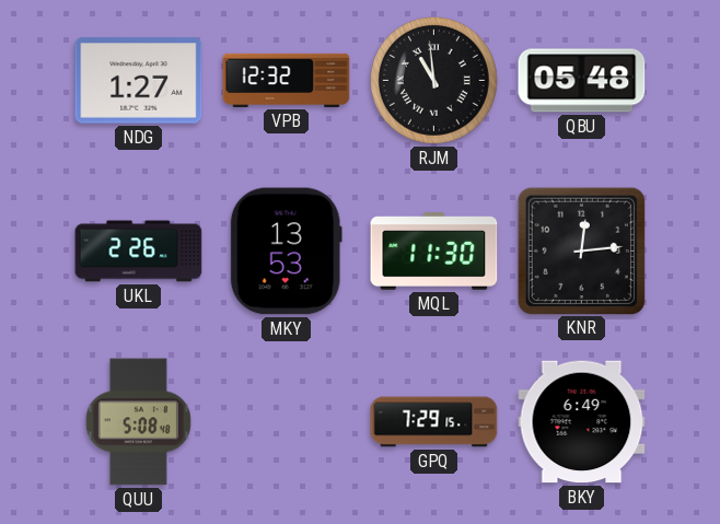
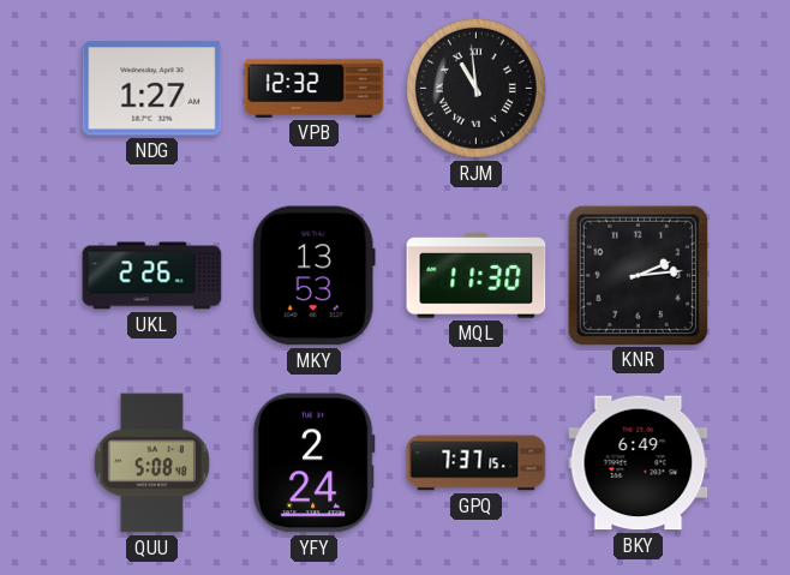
QBU: 05:48 -> none
KNR: 12:14 -> 2:14
YFY: none -> 2:24
GPQ: 7:29 -> 7:37
